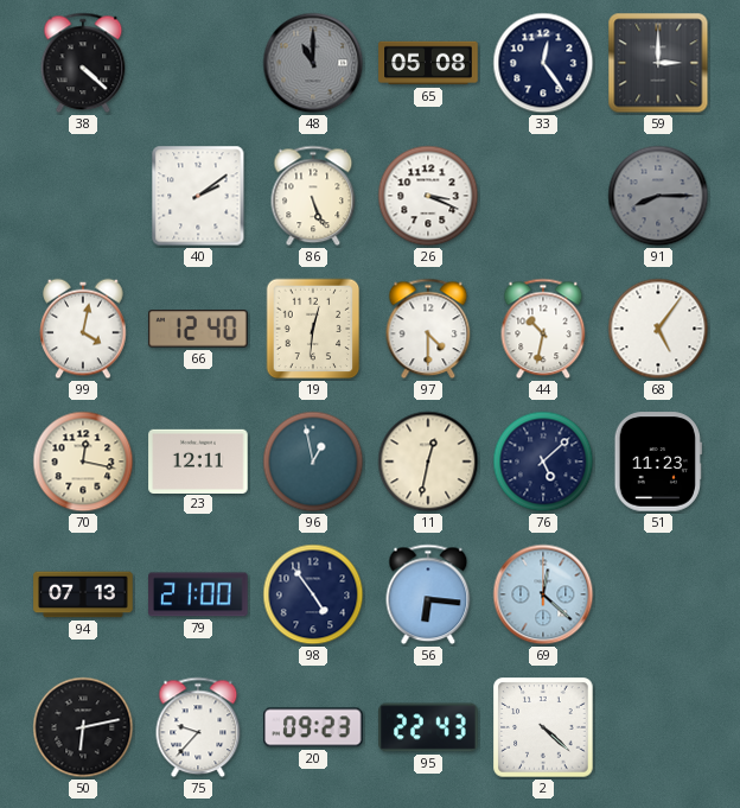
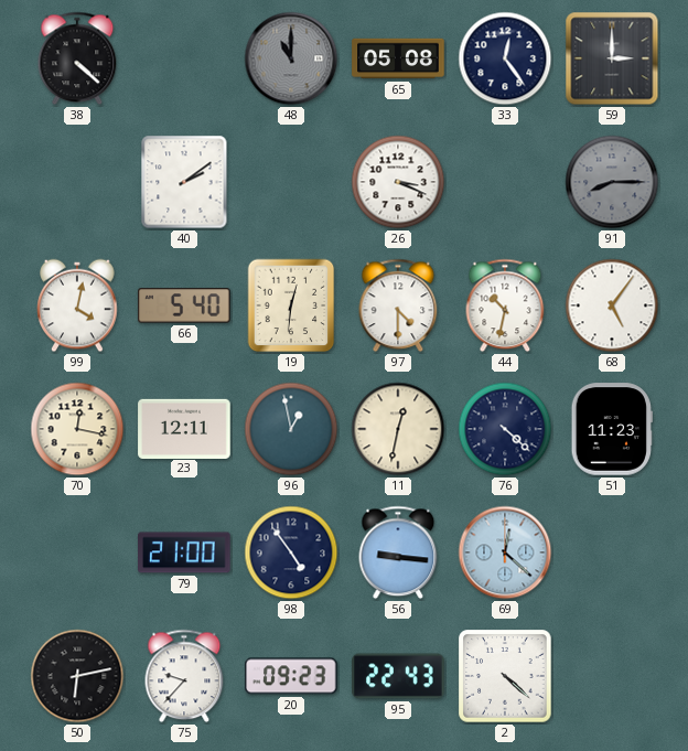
86: 5:26 -> none
66: 12:40 -> 5:40
76: 5:08 -> 4:22
94: 07:13 -> none
56: 6:16 -> 9:16
